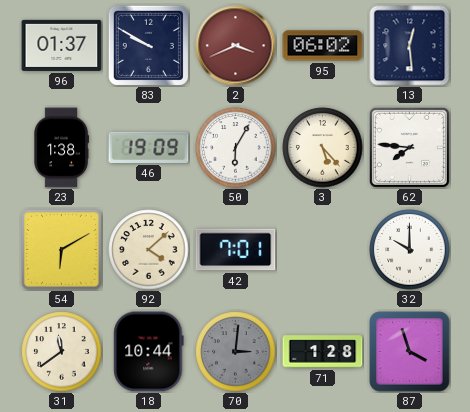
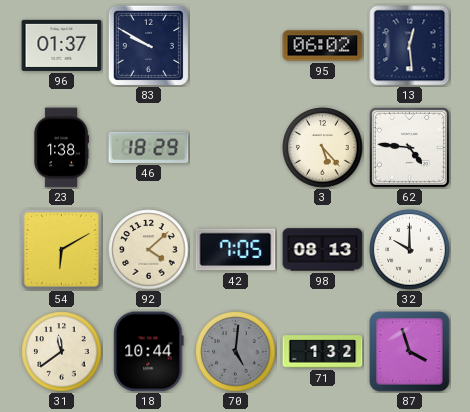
2: 3:41 -> none
46: 19:09 -> 18:29
50: 6:05 -> none
62: 7:46 -> 4:46
42: 7:01 -> 7:05
98: none -> 08:13
70: 3:01 -> 5:01
71: 1:28 -> 1:32
